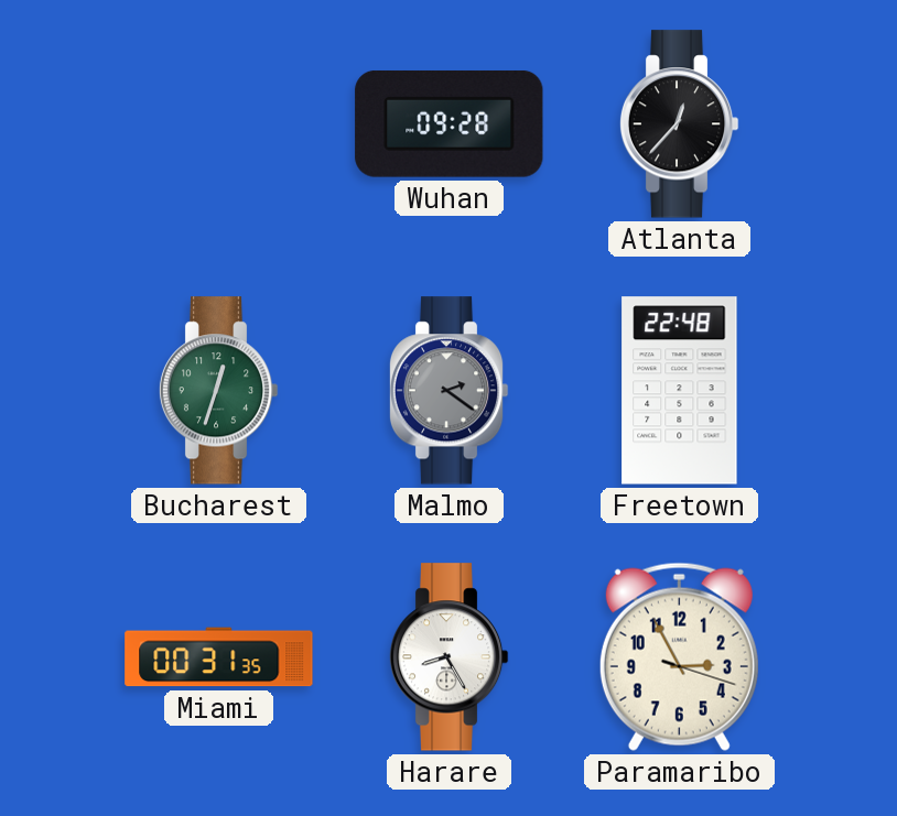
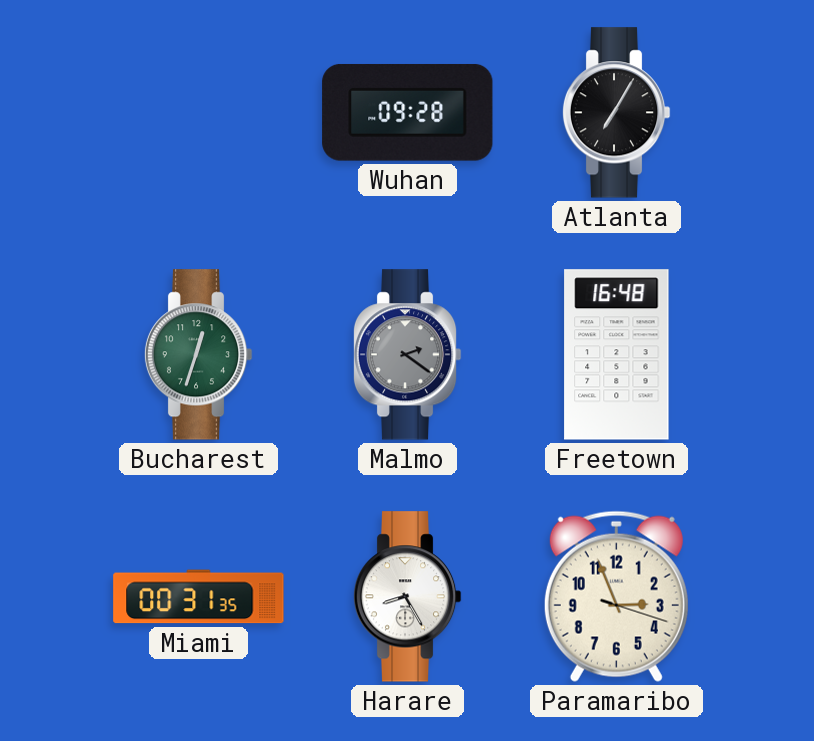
Atlanta: 12:37 -> 7:05
Freetown: 22:48 -> 16:48
Paramaribo: 2:55 -> 2:56
